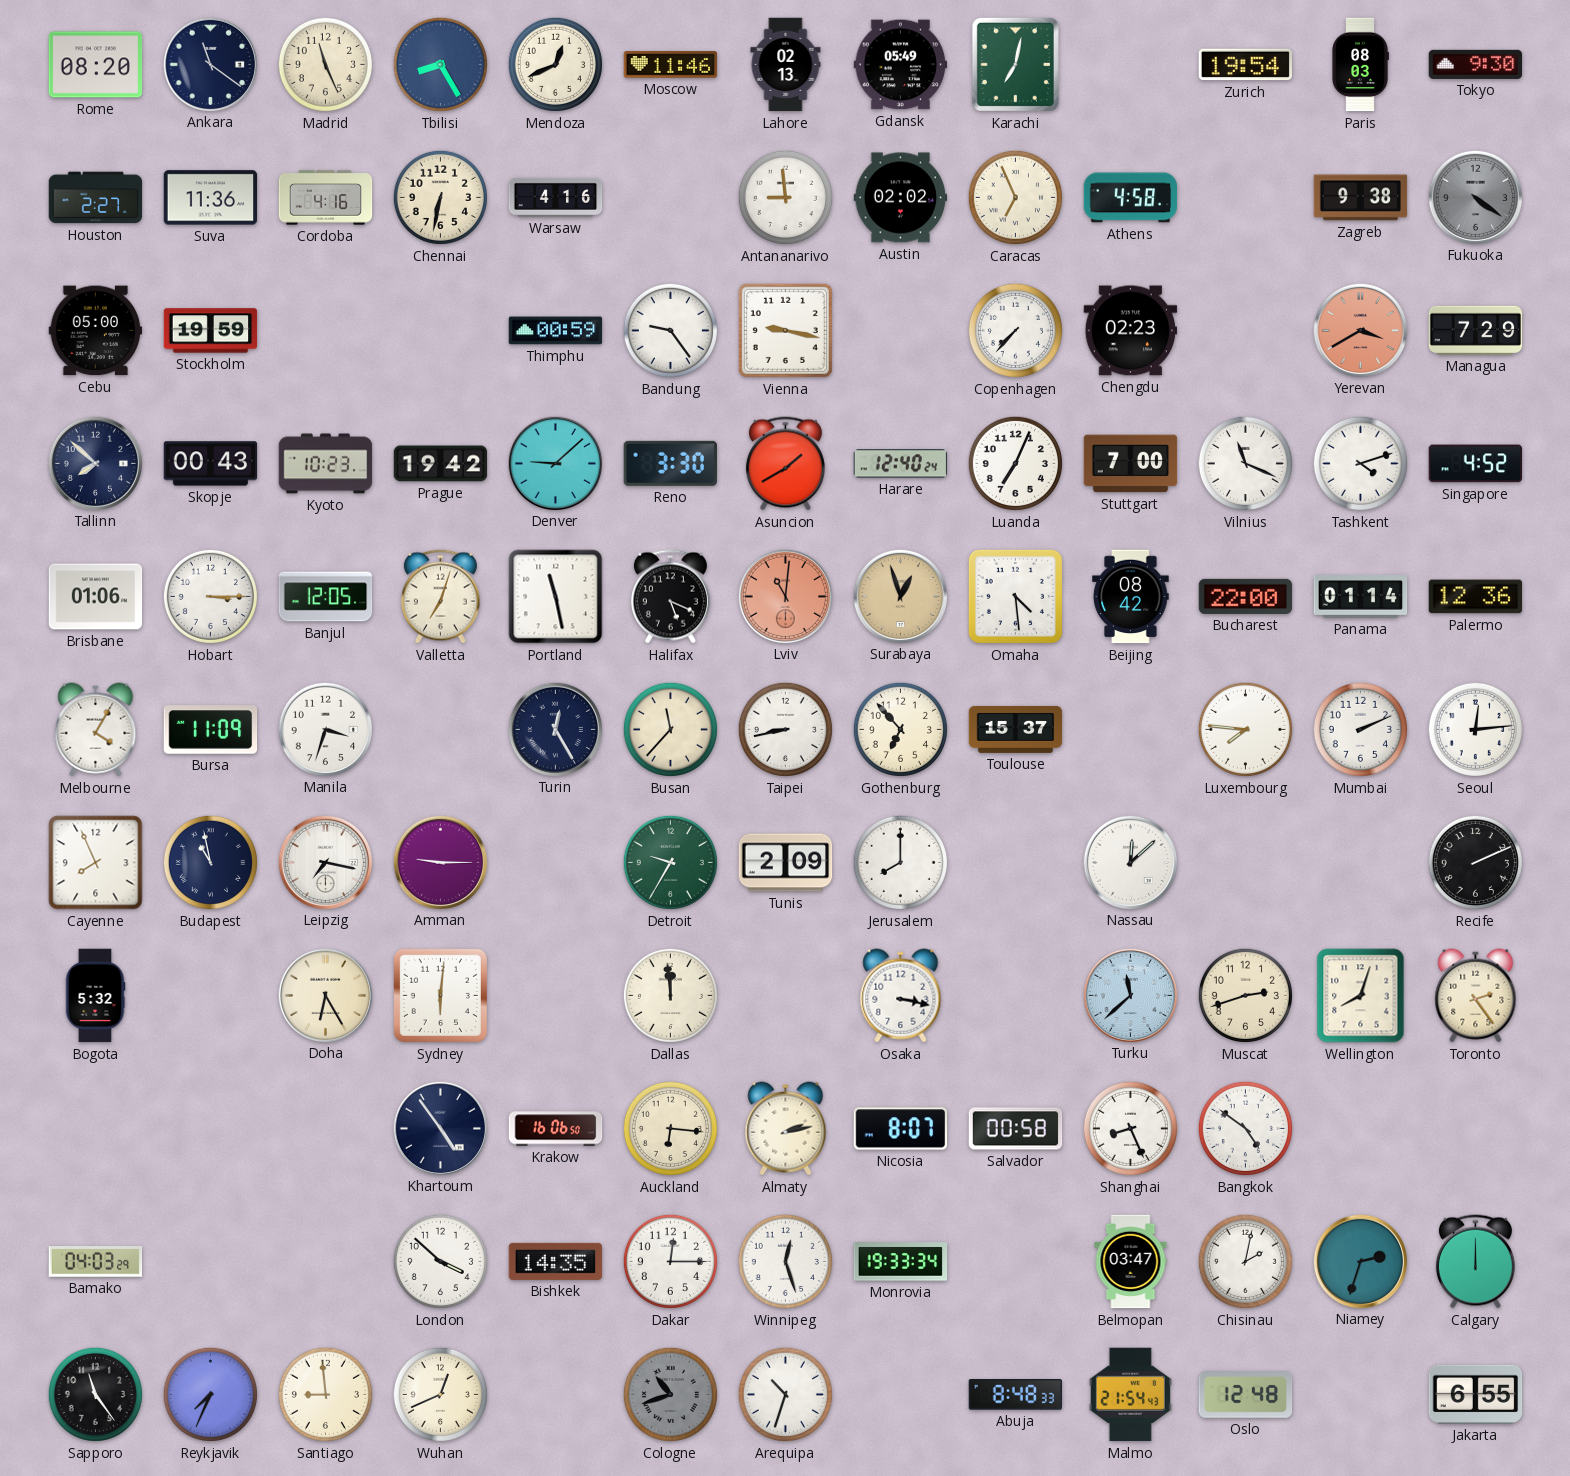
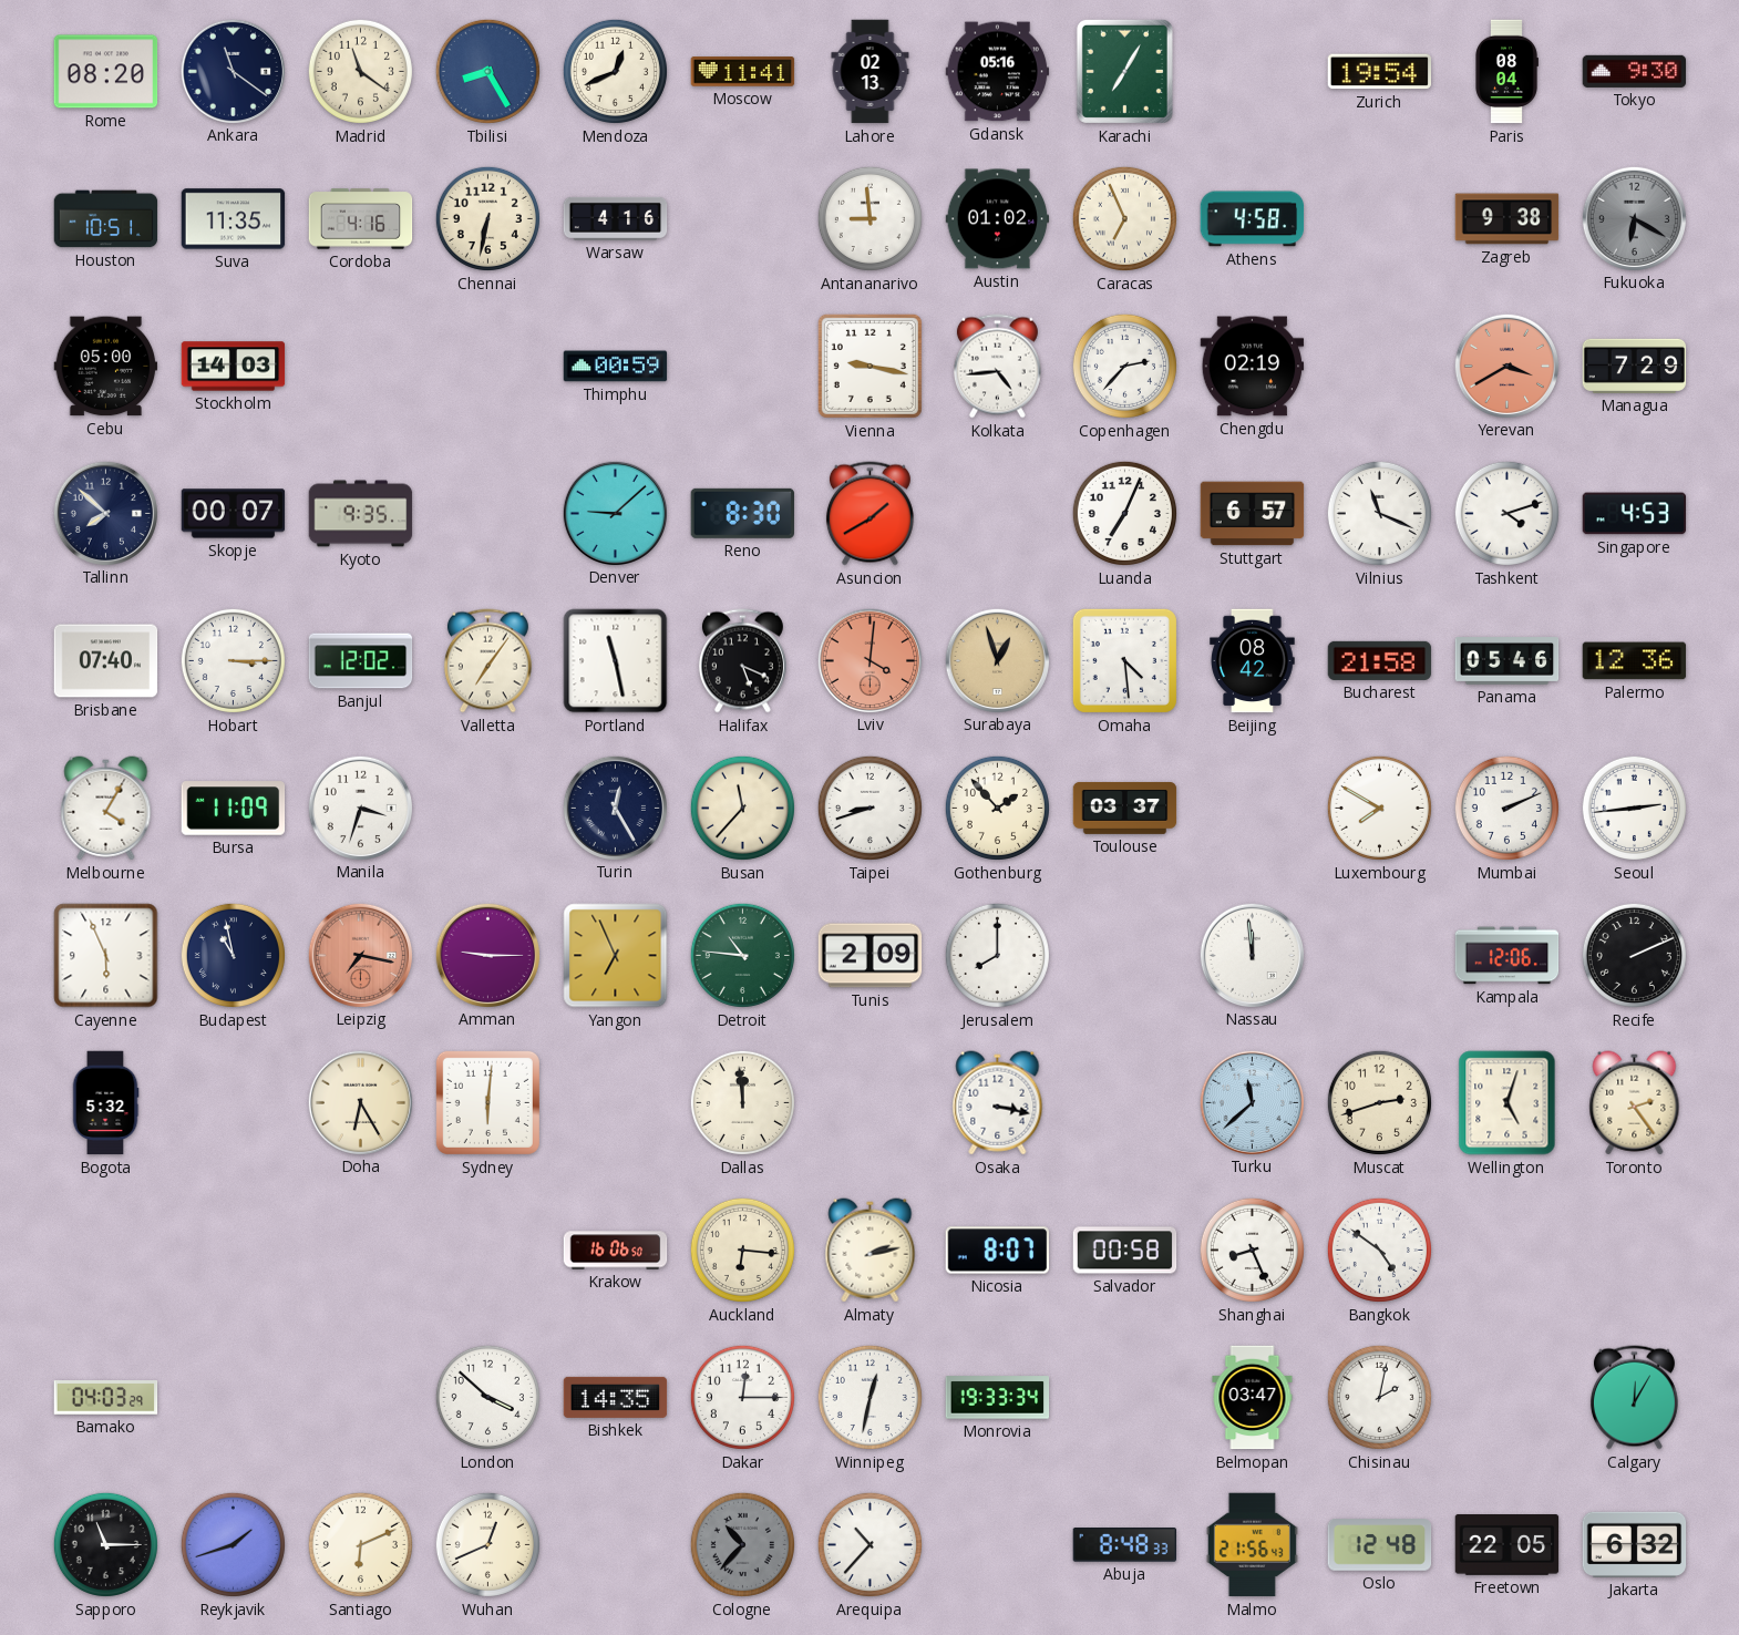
Madrid: 11:26 -> 11:21
Moscow: 11:46 -> 11:41
Gdansk: 05:49 -> 05:16
Karachi: 7:02 -> 7:05
Paris: 08:03 -> 08:04
Houston: 2:27 -> 10:51
Suva: 11:36 -> 11:35
Austin: 02:02 -> 01:02
Fukuoka: 4:21 -> 6:20
Stockholm: 19:59 -> 14:03
Bandung: 9:24 -> none
Kolkata: none -> 4:44
Copenhagen: 7:37 -> 2:37
Chengdu: 02:23 -> 02:19
Skopje: 00:43 -> 00:07
Kyoto: 10:23 -> 9:35
Prague: 19:42 -> none
Reno: 3:30 -> 8:30
Harare: 12:40 -> none
Stuttgart: 7:00 -> 6:57
Singapore: 4:52 -> 4:53
Brisbane: 01:06 -> 07:40
Banjul: 12:05 -> 12:02
Valletta: 7:03 -> 7:06
Lviv: 11:01 -> 4:01
Bucharest: 22:00 -> 21:58
Panama: 01:14 -> 05:46
Taipei: 8:43 -> 8:42
Gothenburg: 6:53 -> 1:53
Toulouse: 15:37 -> 03:37
Luxembourg: 7:46 -> 7:50
Seoul: 12:14 -> 2:44
Cayenne: 7:56 -> 5:56
Leipzig dial: white -> salmon
Yangon: none -> 6:56
Detroit: 9:35 -> 10:46
Nassau: 12:08 -> 11:59
Kampala: none -> 12:06
Wellington: 8:03 -> 5:03
Khartoum: 4:54 -> none
Winnipeg: 12:27 -> 12:32
Niamey: 2:33 -> none
Calgary: 12:00 -> 12:05
Sapporo: 11:24 -> 11:15
Reykjavik: 7:34 -> 1:42
Santiago: 8:59 -> 6:11
Cologne: 10:42 -> 10:37
Arequipa: 10:33 -> 10:37
Malmo: 21:54 -> 21:56
Freetown: none -> 22:05
Jakarta: 6:55 -> 6:32
